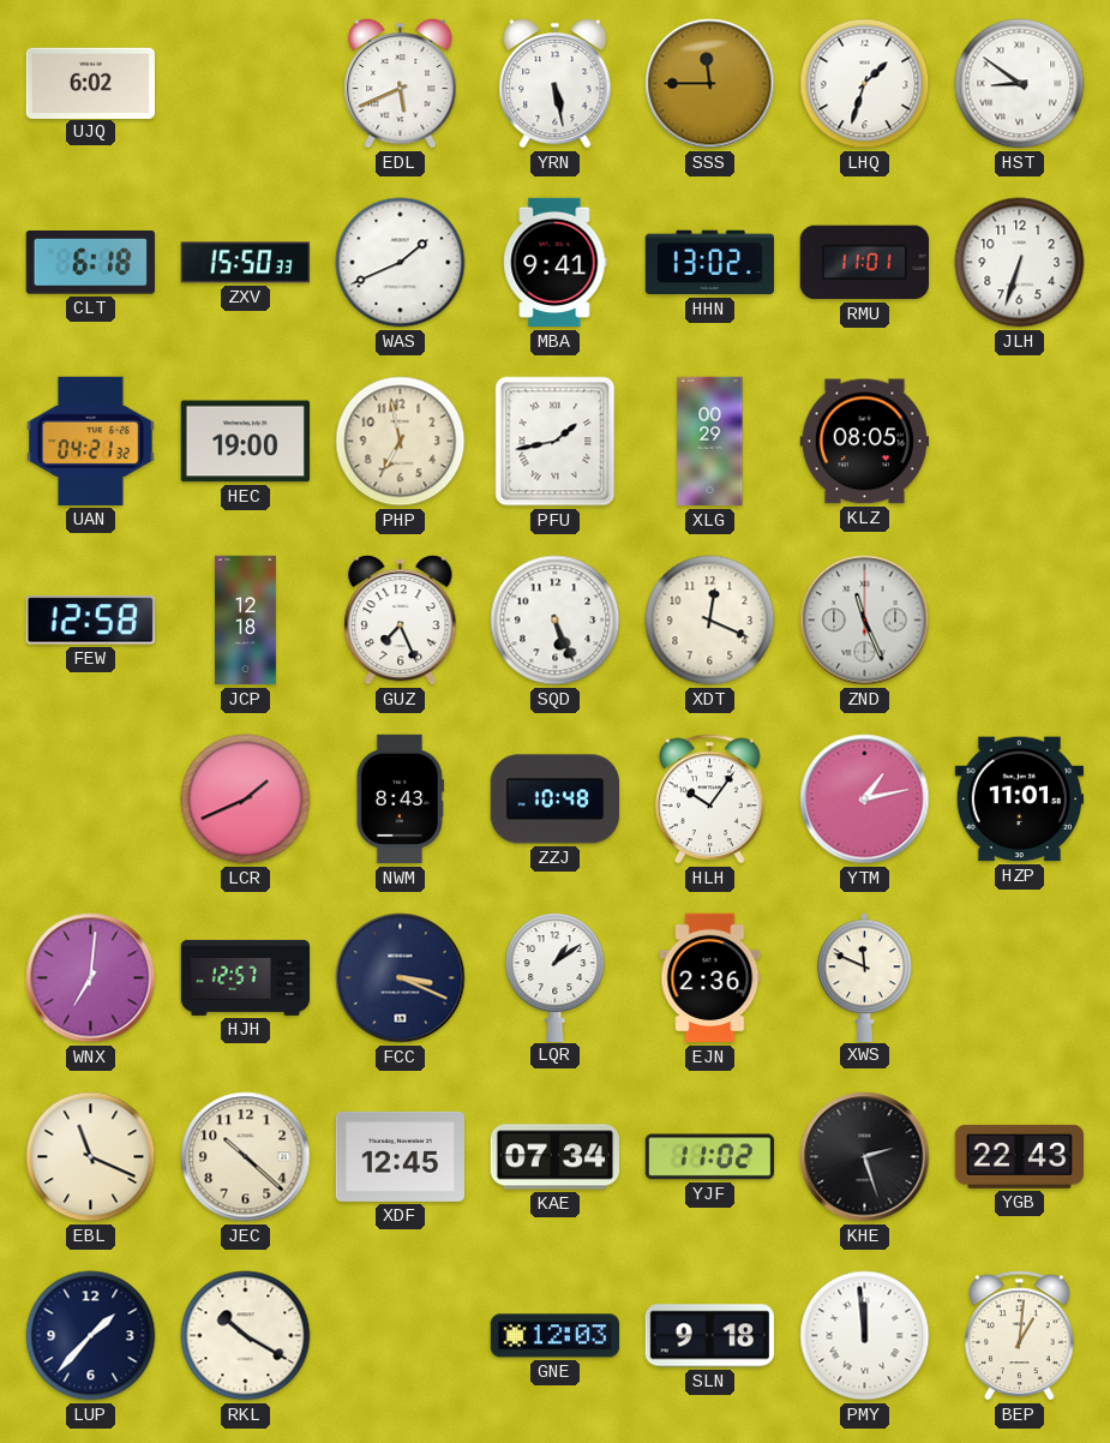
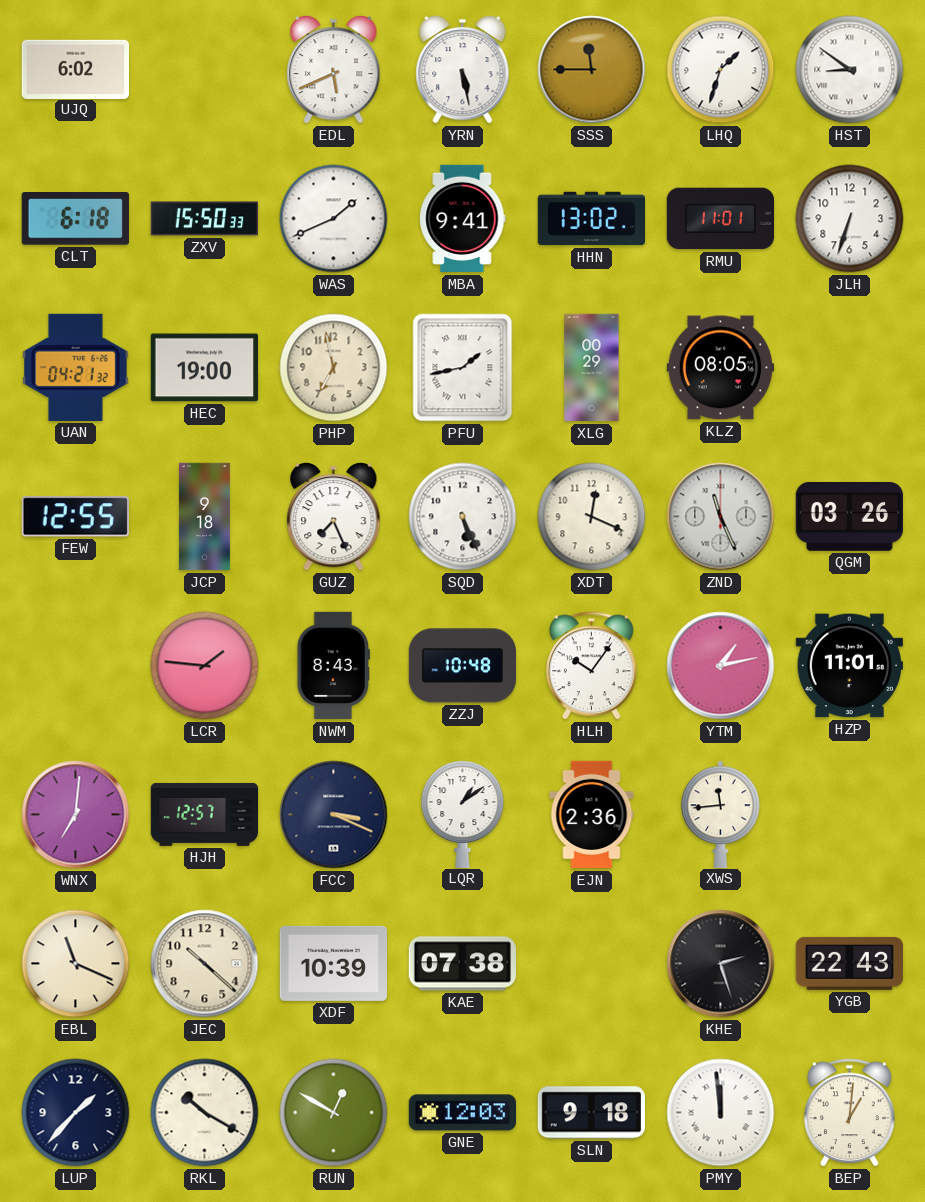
FEW: 12:58 -> 12:55
JCP: 12:18 -> 9:18
QGM: none -> 03:26
LCR: 1:41 -> 1:46
XWS: 11:49 -> 11:44
XDF: 12:45 -> 10:39
KAE: 07:34 -> 07:38
YJF: 11:02 -> none
RUN: none -> 12:50
